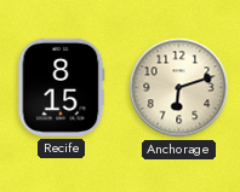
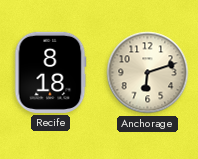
Recife: 8:15 -> 8:18
